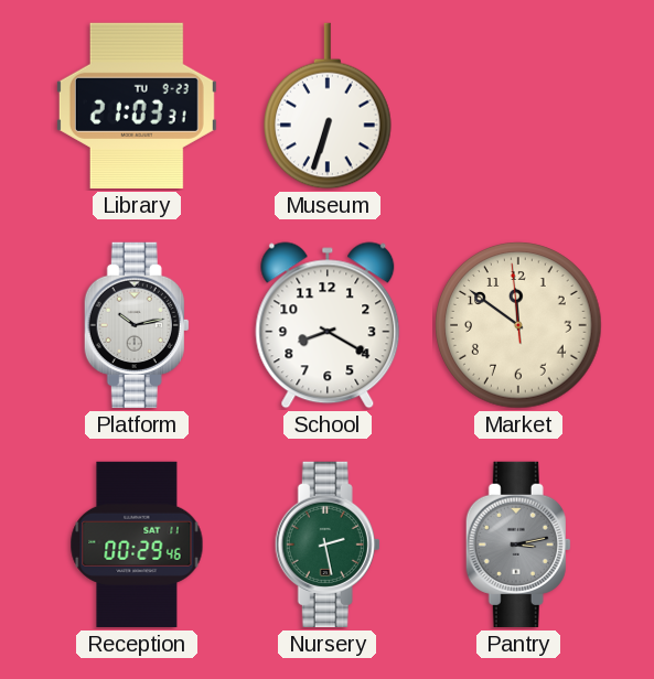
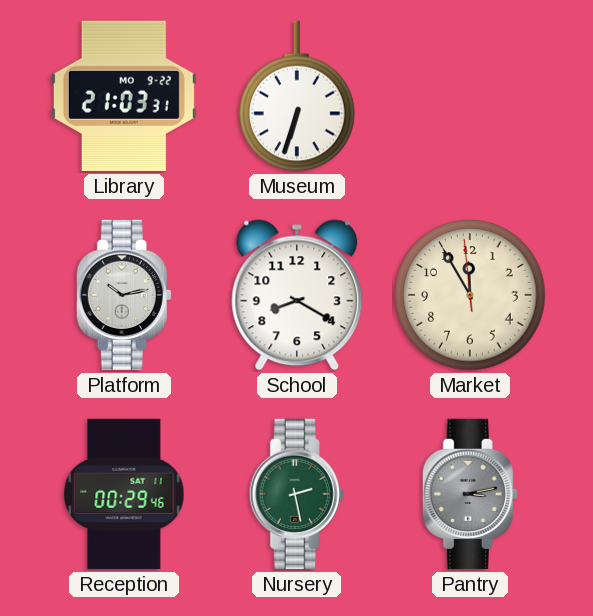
Library date: TU 9-23 -> MO 9-22
Market: 11:50 -> 11:54
